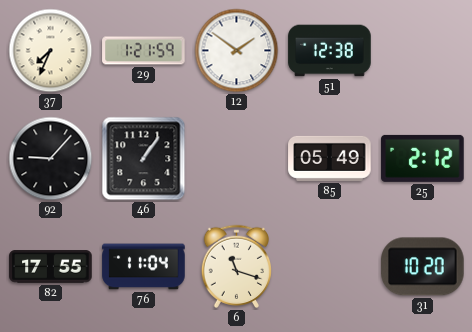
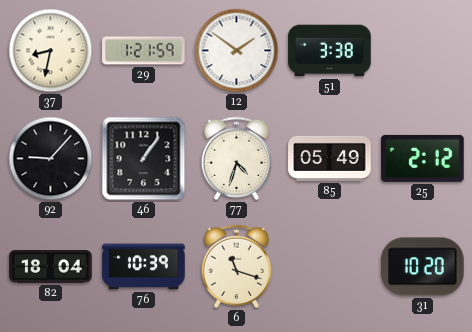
37: 7:34 -> 8:32
51: 12:38 -> 3:38
77: none -> 4:33
82: 17:55 -> 18:04
76: 11:04 -> 10:39
